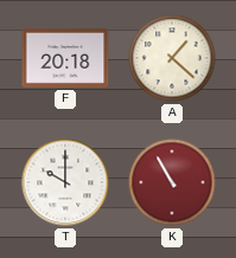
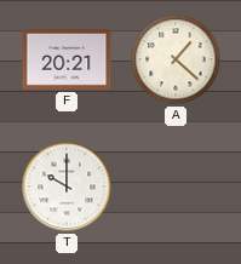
F: 20:18 -> 20:21
K: 10:55 -> none
